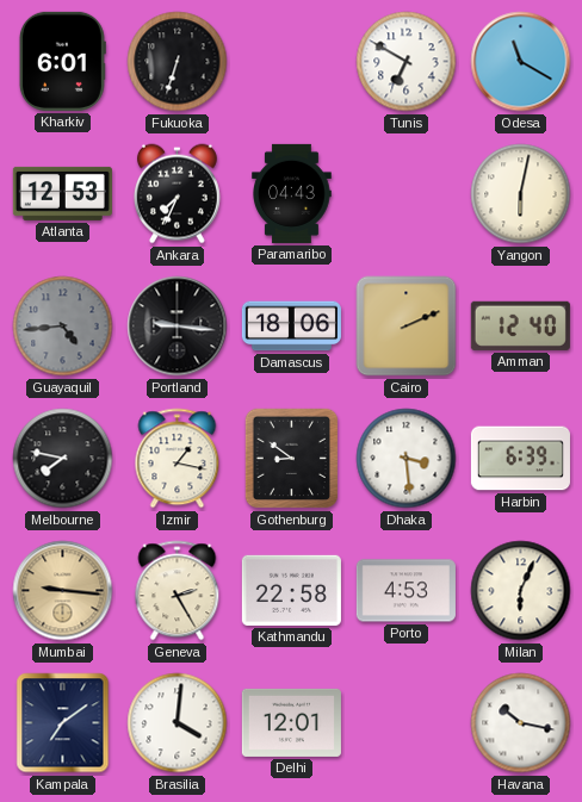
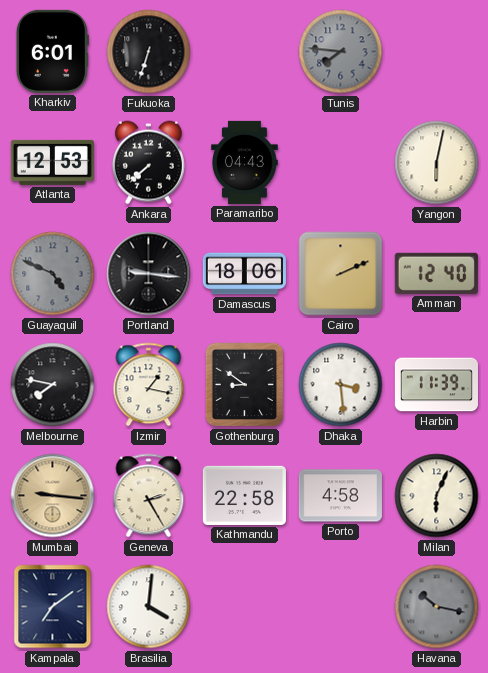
Tunis: 6:50 -> 7:46
Tunis dial: white -> grey
Odesa: 11:20 -> none
Ankara: 7:34 -> 7:38
Guayaquil: 4:44 -> 4:49
Harbin: 6:39 -> 11:39
Porto: 4:53 -> 4:58
Delhi: 12:01 -> none
Havana dial: white -> grey
